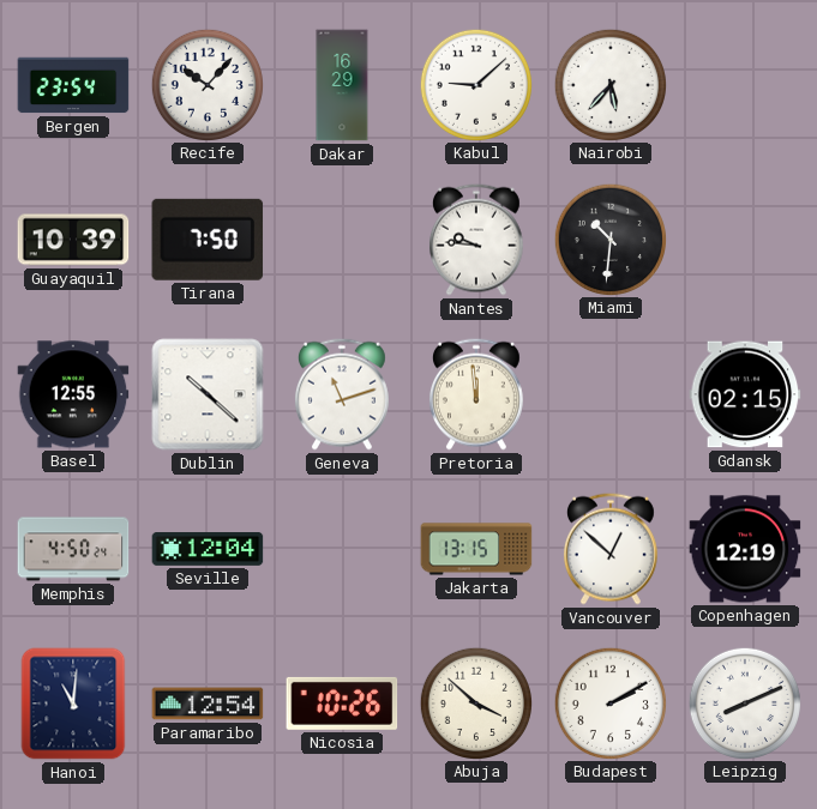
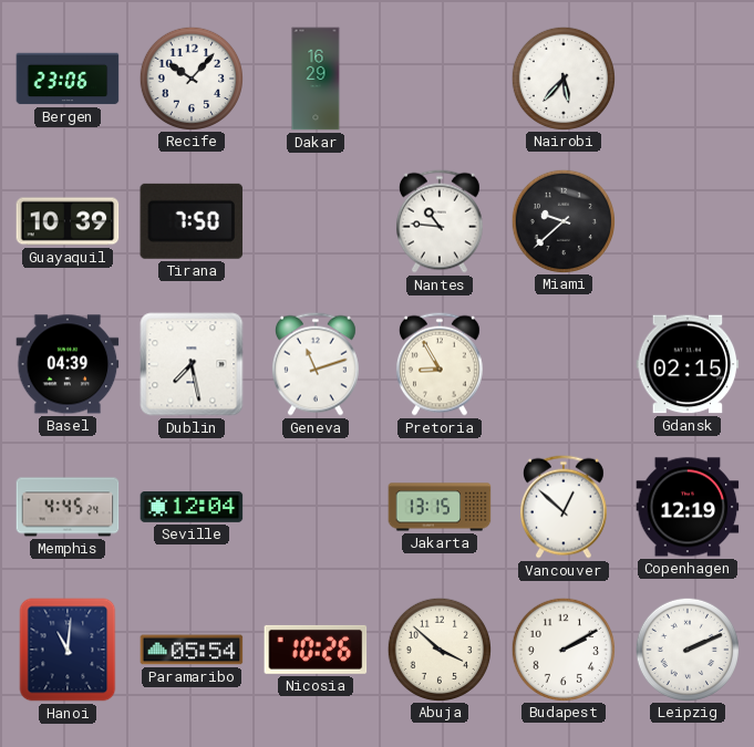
Bergen: 23:54 -> 23:06
Kabul: 9:08 -> none
Nantes: 9:46 -> 10:46
Miami: 10:31 -> 9:38
Basel: 12:55 -> 04:39
Dublin: 10:22 -> 7:28
Pretoria: 11:59 -> 8:55
Memphis: 4:50 -> 4:45
Paramaribo: 12:54 -> 05:54
Leipzig: 8:11 -> 2:11
